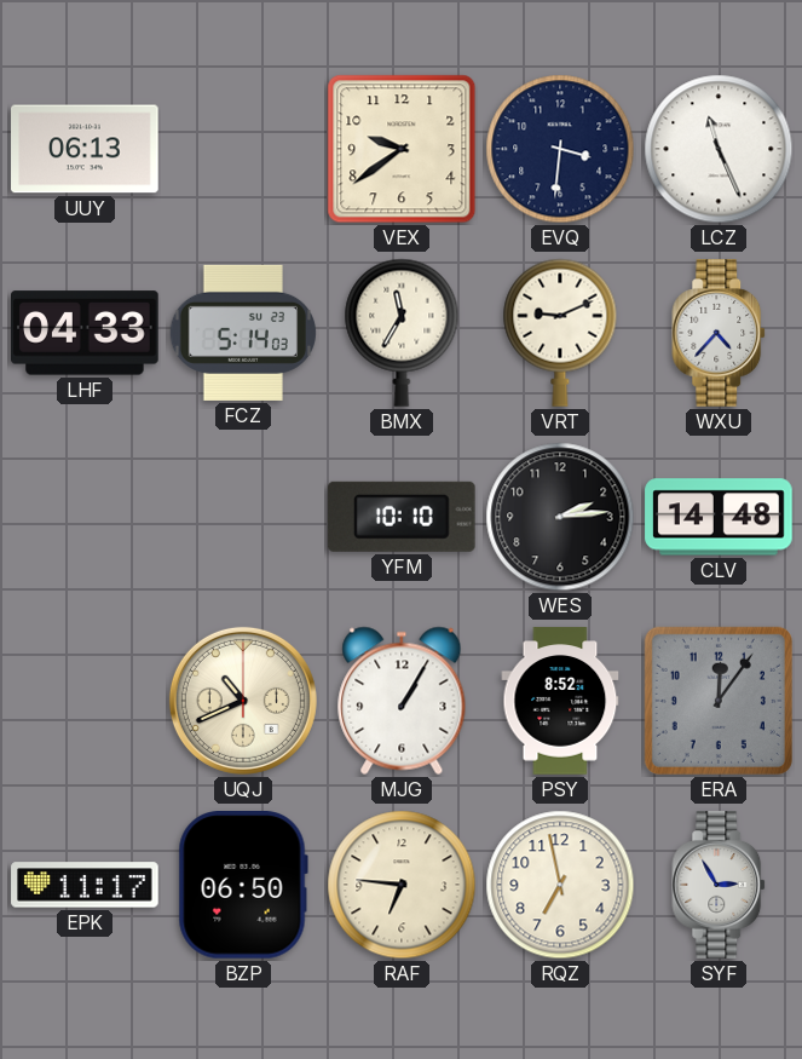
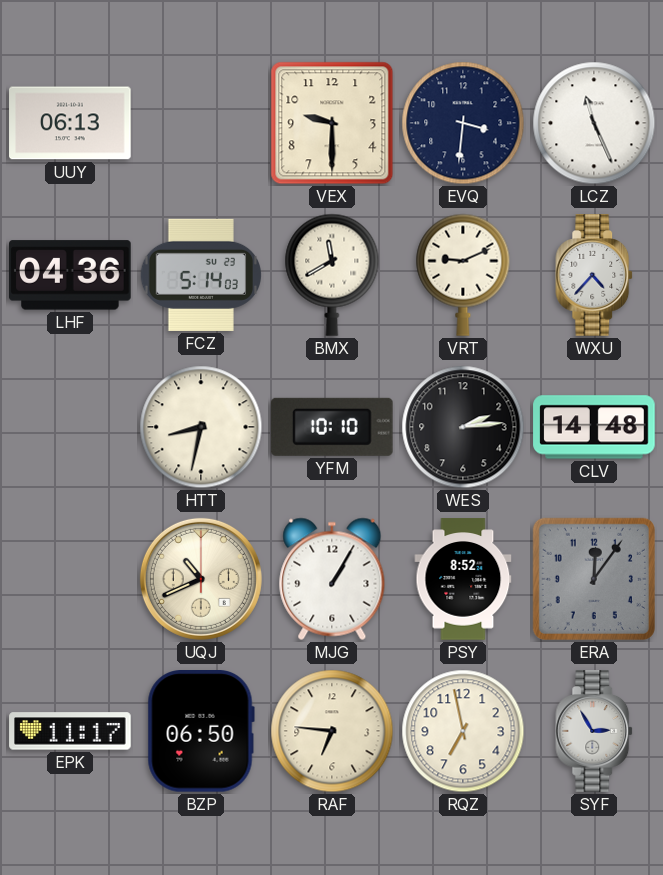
VEX: 9:39 -> 9:30
LHF: 04:33 -> 04:36
BMX: 11:35 -> 11:40
HTT: none -> 8:32
